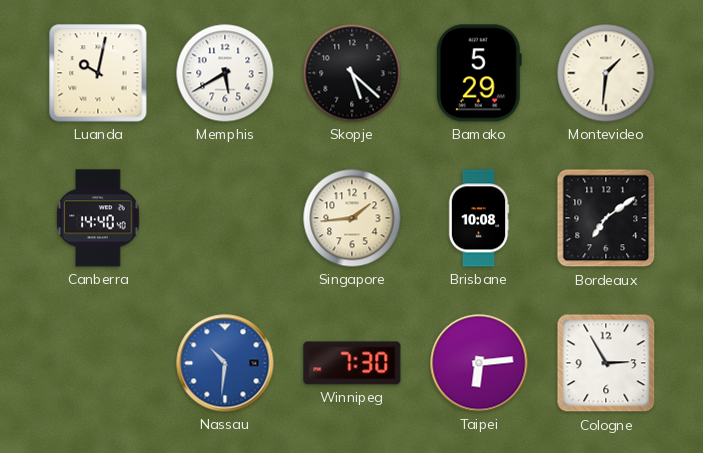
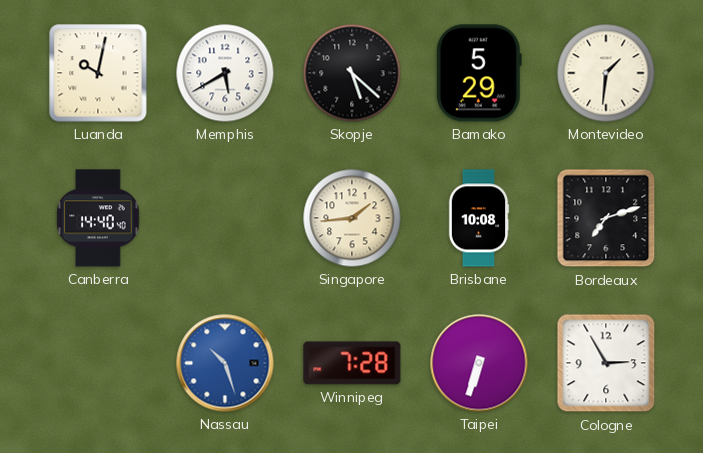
Bordeaux: 7:09 -> 7:12
Nassau: 10:31 -> 10:27
Winnipeg: 7:30 -> 7:28
Taipei: 6:14 -> 6:33
